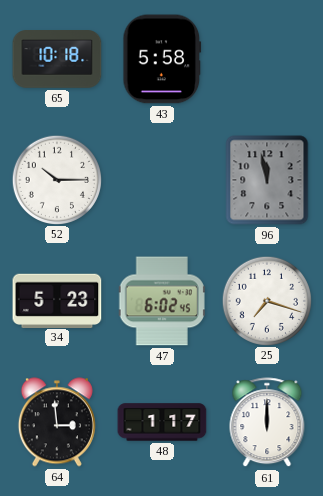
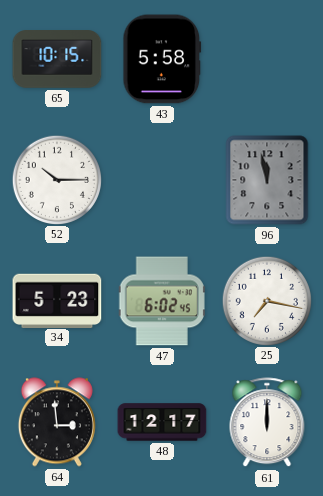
65: 10:18 -> 10:15
25: 7:18 -> 7:17
48: 1:17 -> 12:17
